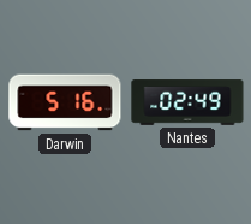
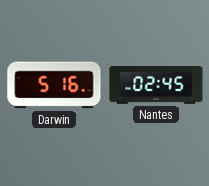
Nantes: 02:49 -> 02:45
